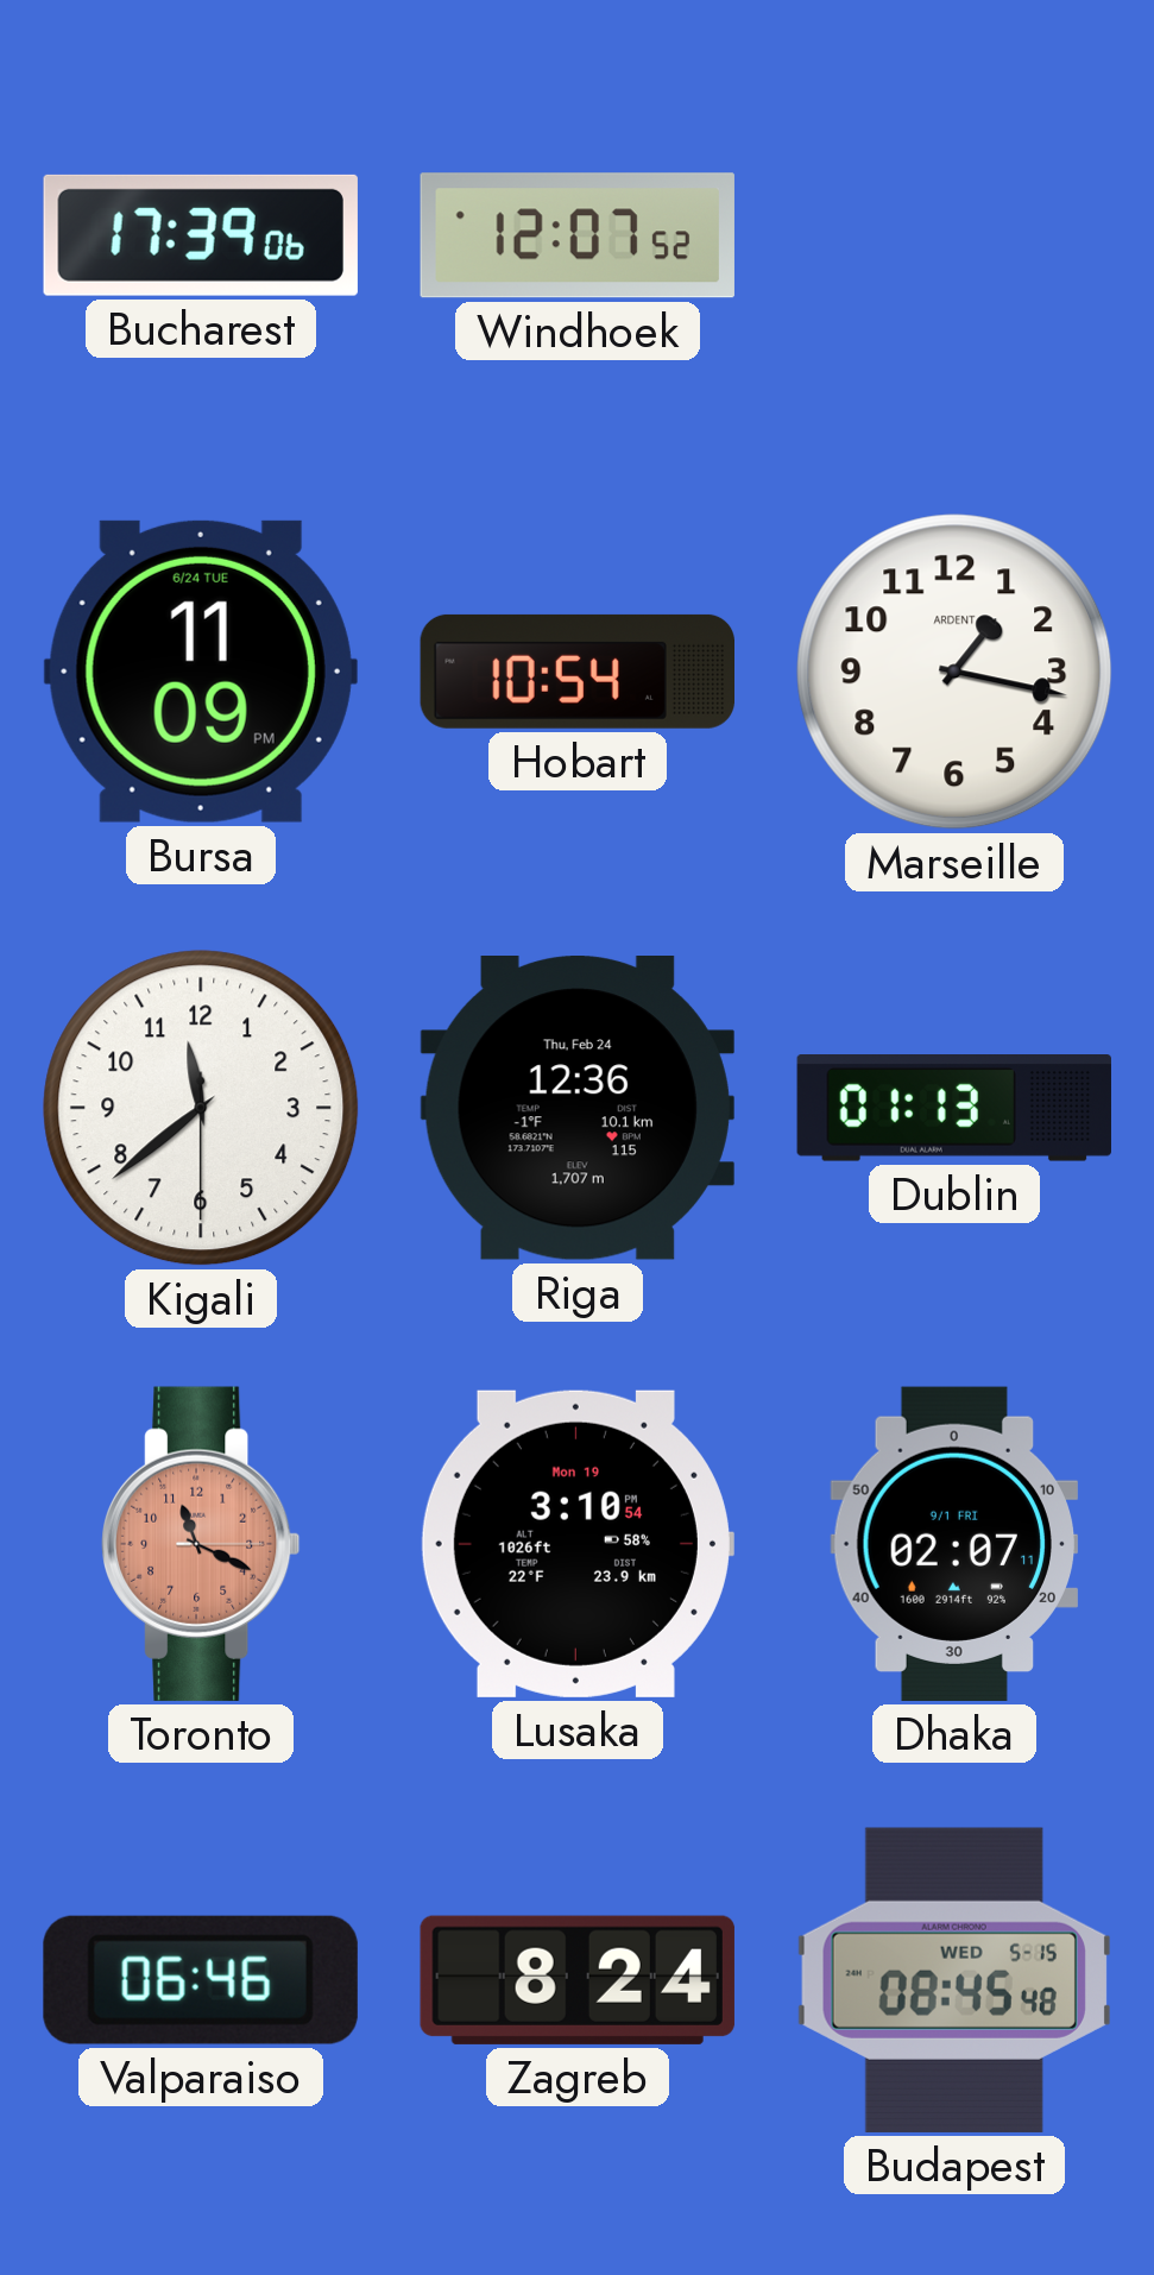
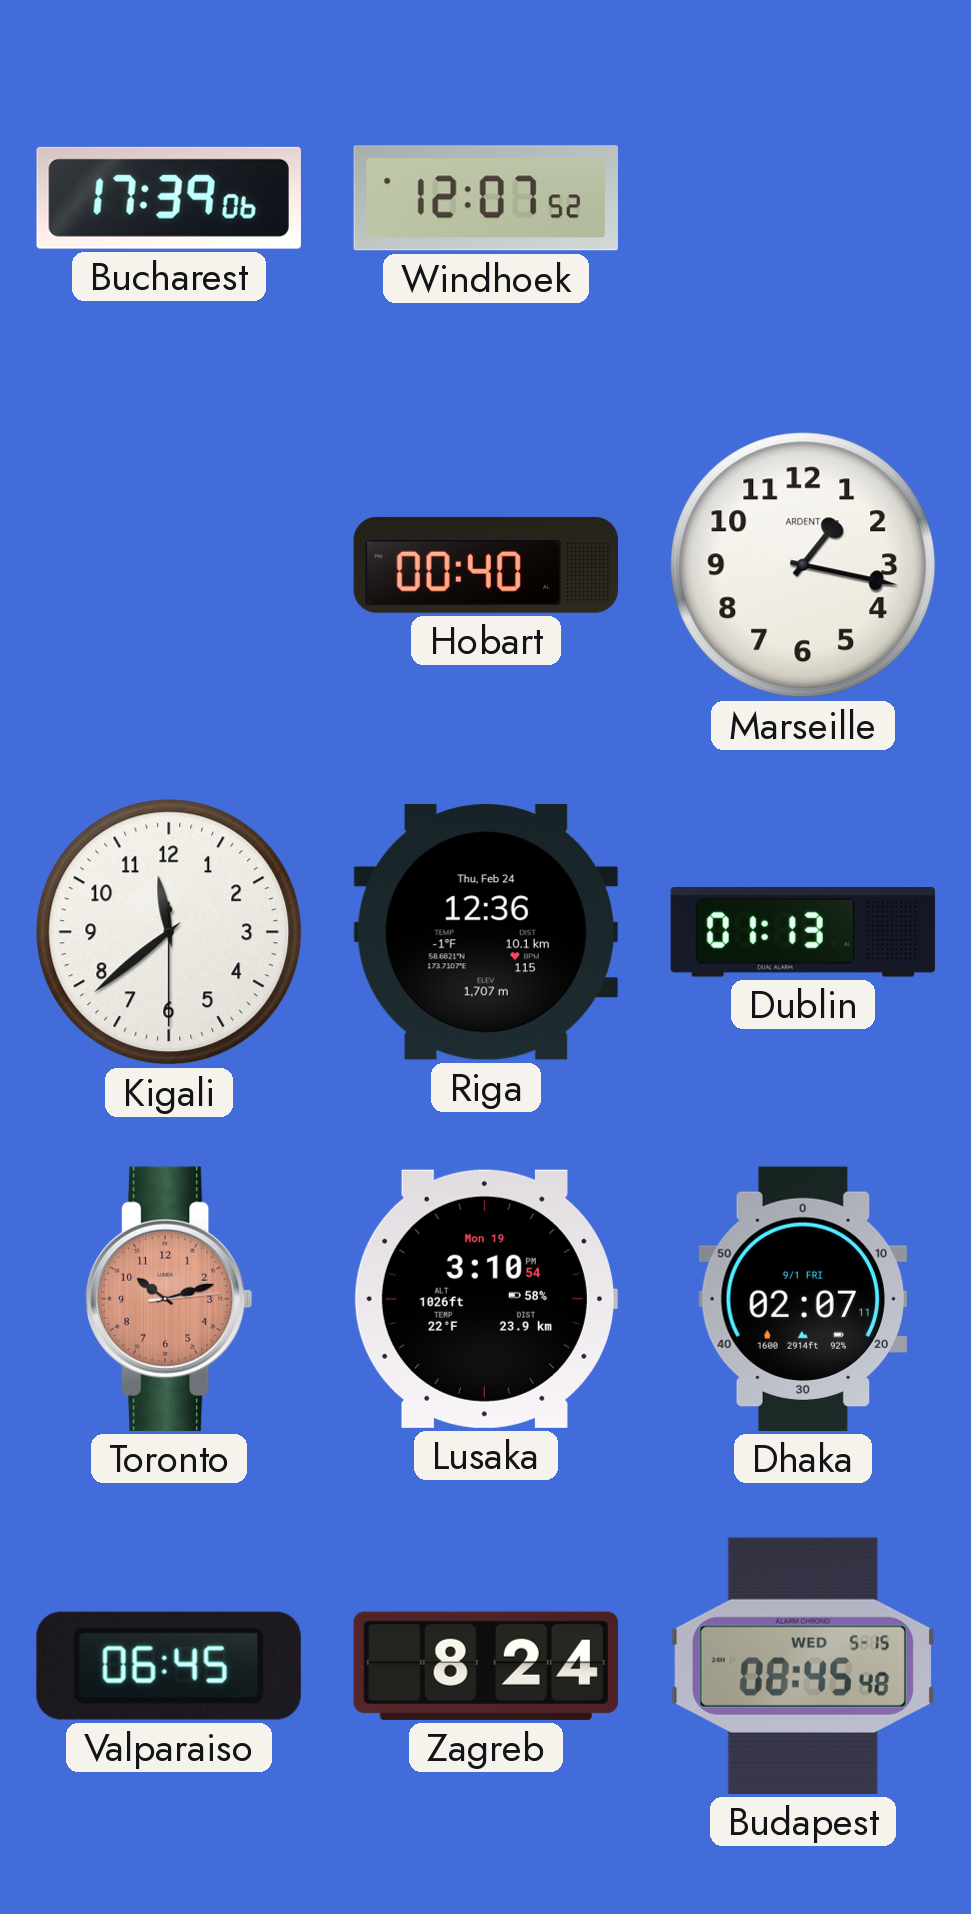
Bursa: 11:09 -> none
Hobart: 10:54 -> 00:40
Toronto: 11:19 -> 10:12
Valparaiso: 06:46 -> 06:45
